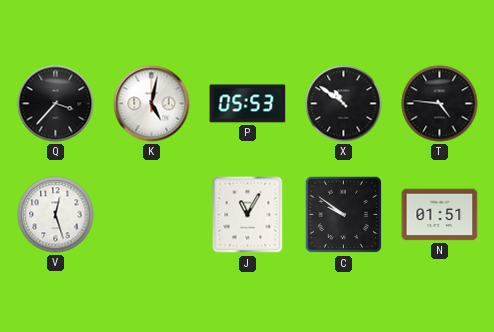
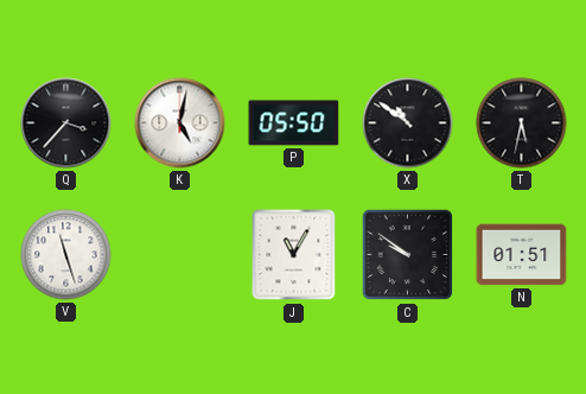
P: 05:53 -> 05:50
T: 4:46 -> 5:32
V: 12:27 -> 11:27
